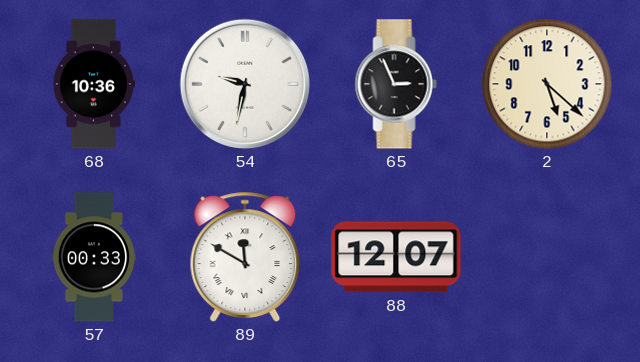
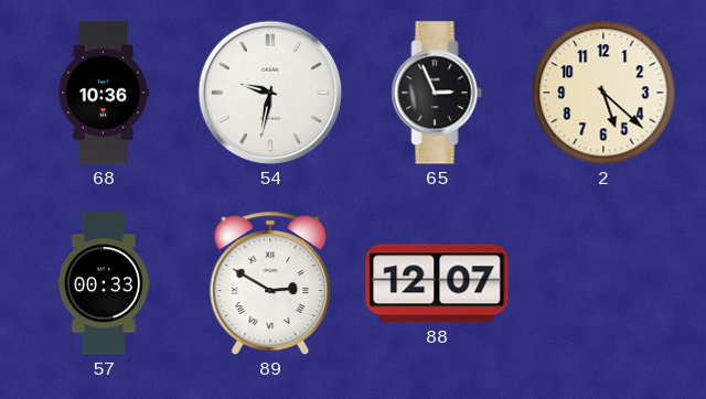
89: 11:50 -> 2:50
